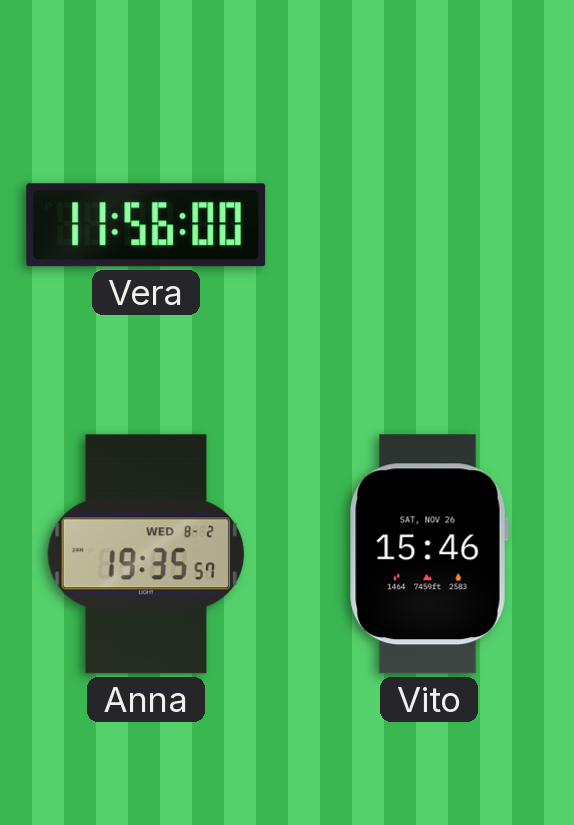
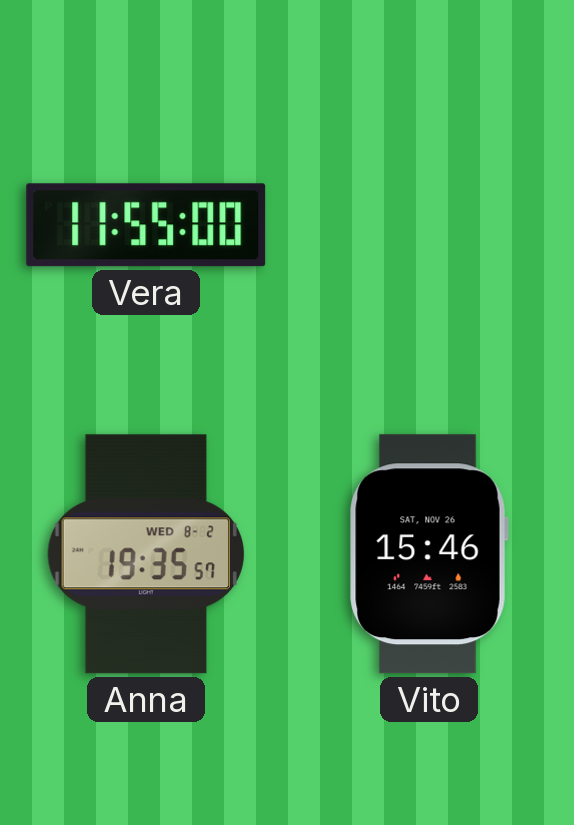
Vera: 11:56 -> 11:55
